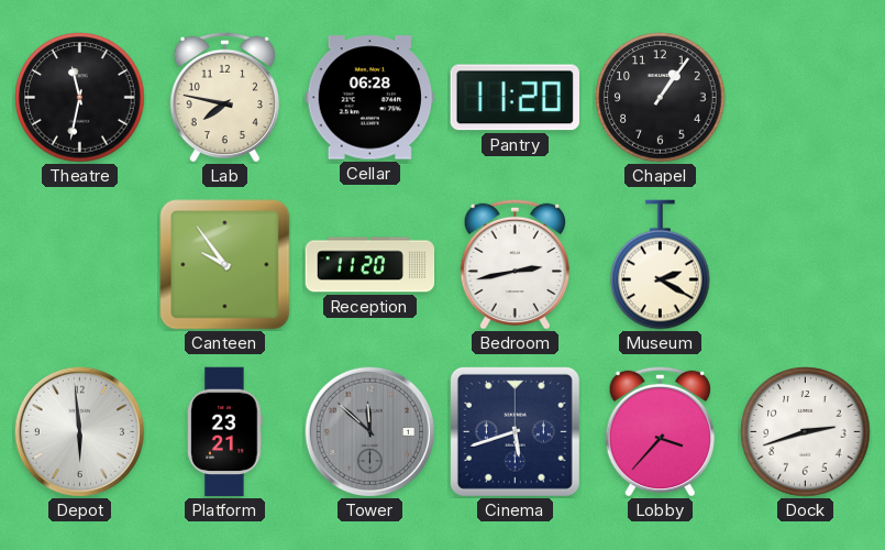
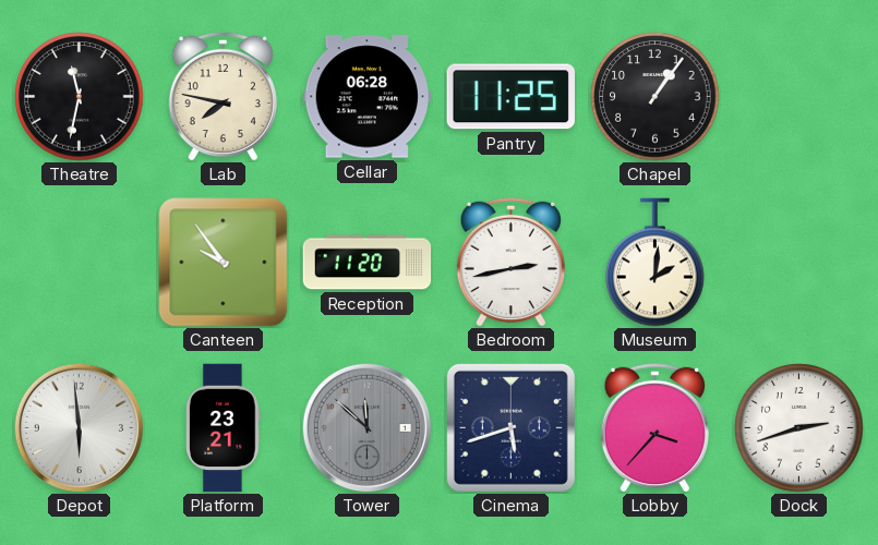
Pantry: 11:20 -> 11:25
Museum: 2:20 -> 2:01
